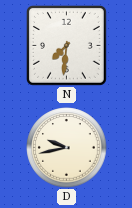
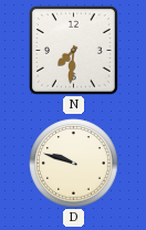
D: 9:43 -> 9:48
